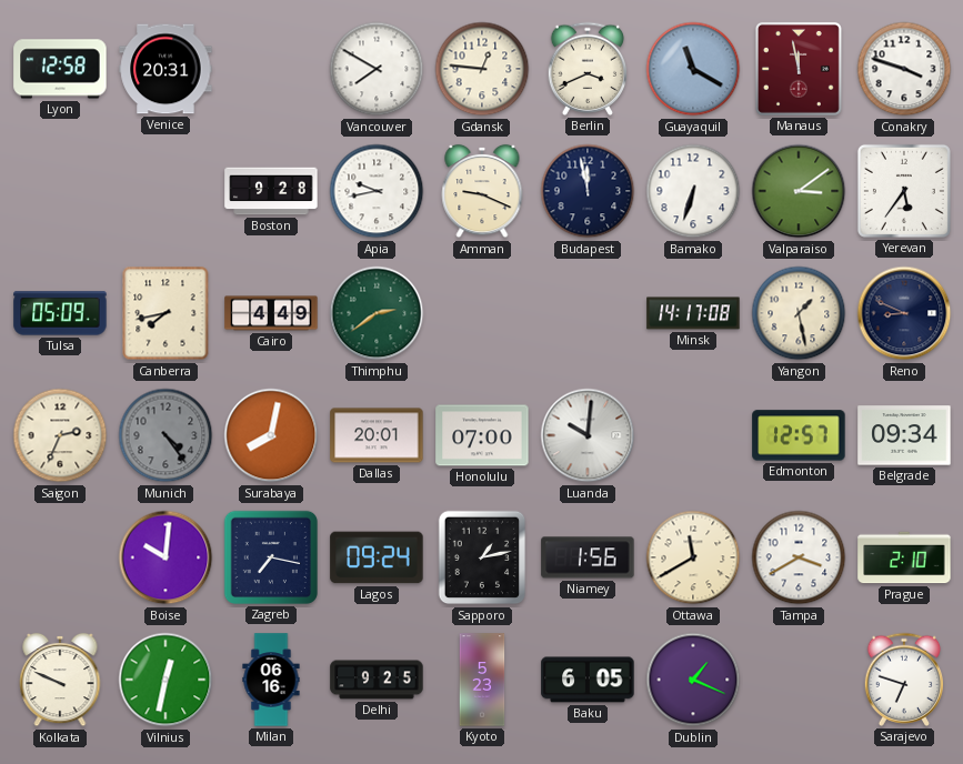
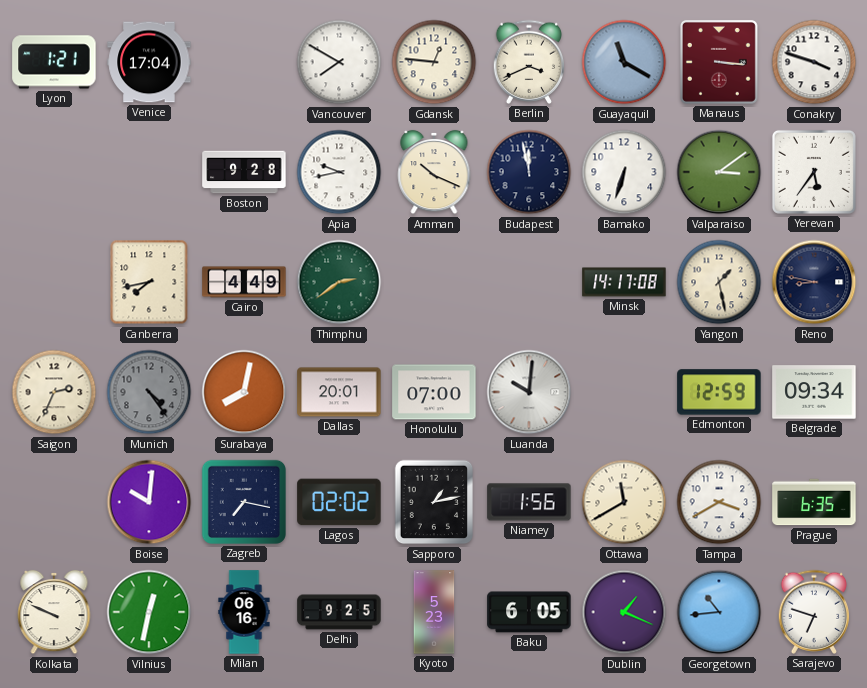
Lyon: 12:58 -> 1:21
Venice: 20:31 -> 17:04
Manaus: 11:58 -> 3:16
Amman: 9:19 -> 10:19
Tulsa: 05:09 -> none
Reno: 8:49 -> 8:47
Edmonton: 12:57 -> 12:59
Lagos: 09:24 -> 02:02
Prague: 2:10 -> 6:35
Georgetown: none -> 10:44
